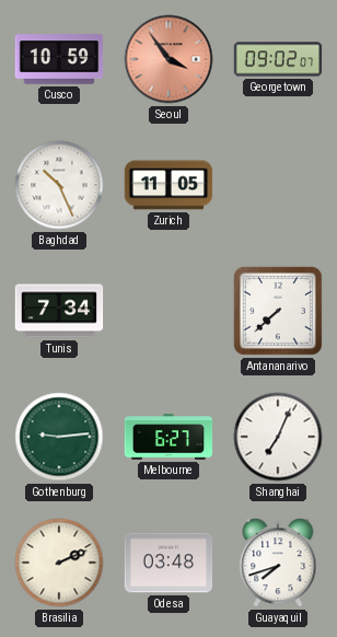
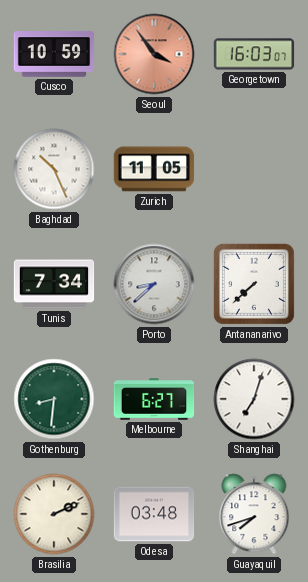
Georgetown: 09:02 -> 16:03
Porto: none -> 8:38
Gothenburg: 9:14 -> 8:31
Shanghai: 7:04 -> 7:03
